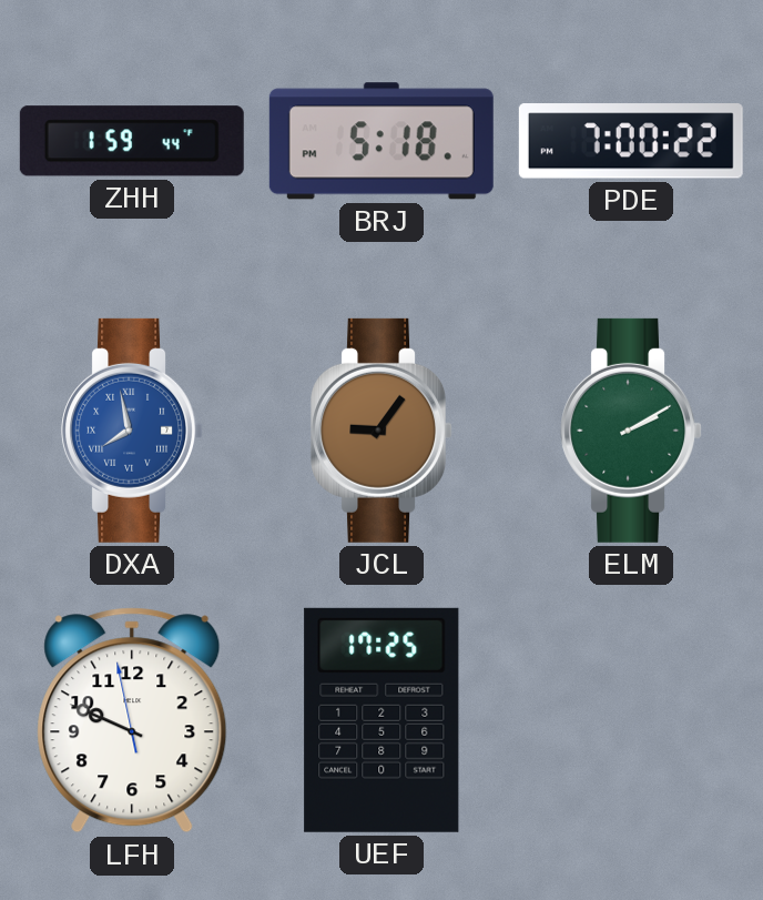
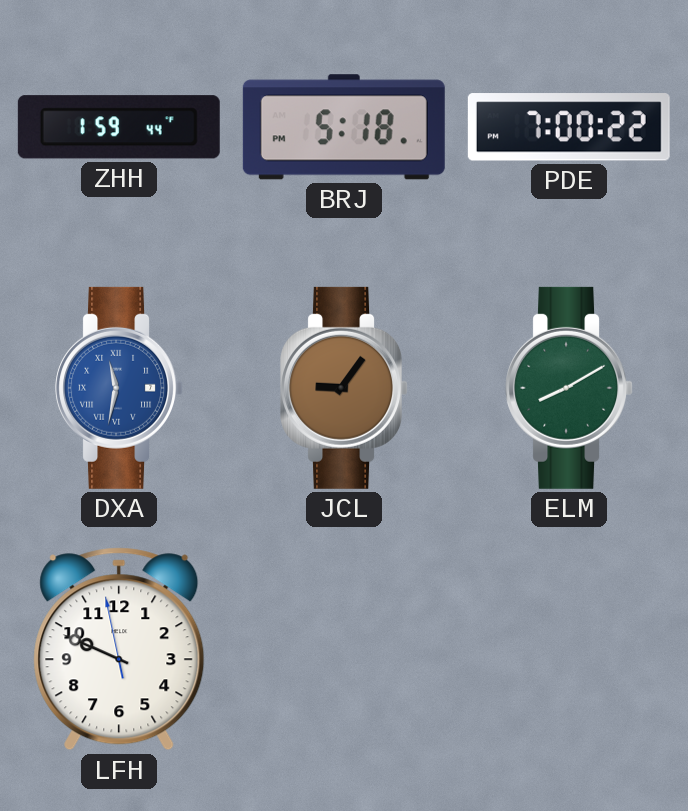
DXA: 7:58 -> 11:32
ELM: 2:10 -> 8:10
UEF: 17:25 -> none
